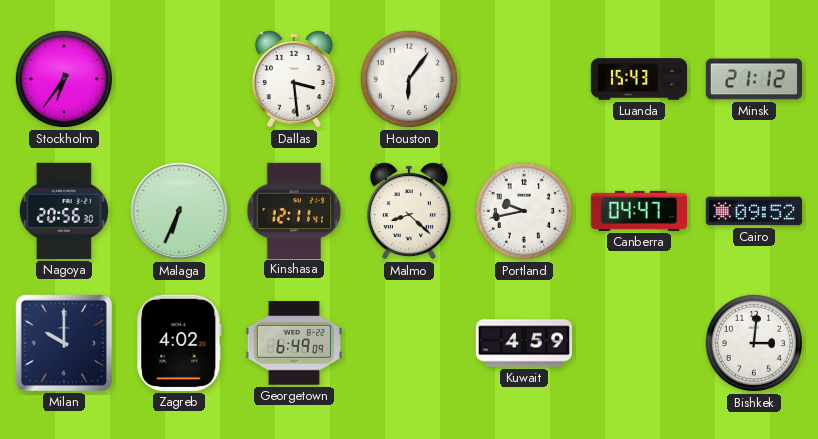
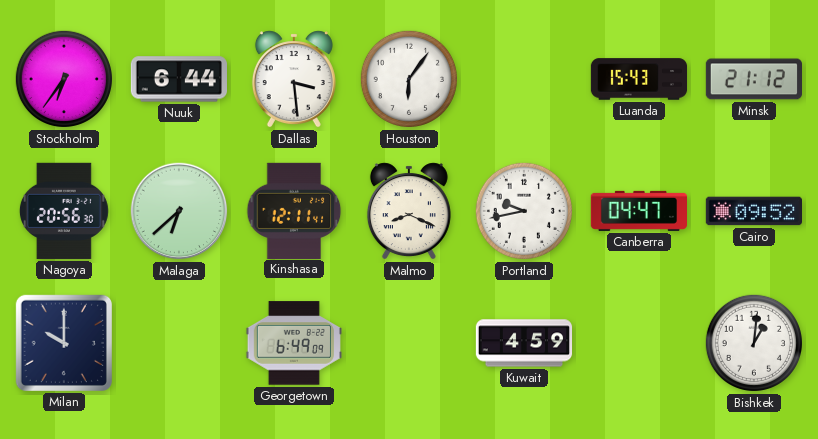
Nuuk: none -> 6:44
Malaga: 6:34 -> 6:38
Malmo: 8:22 -> 8:19
Zagreb: 4:02 -> none
Bishkek: 3:01 -> 1:01
